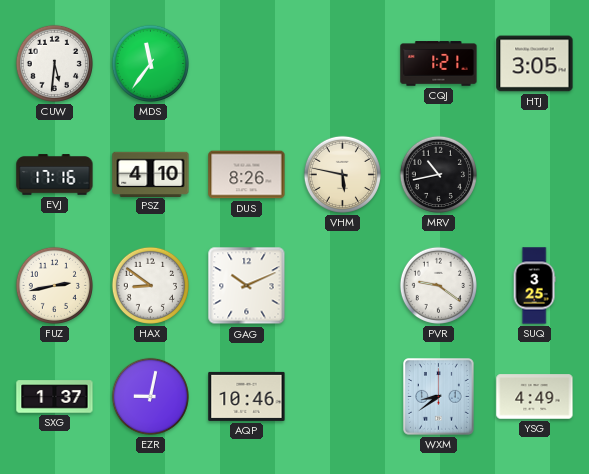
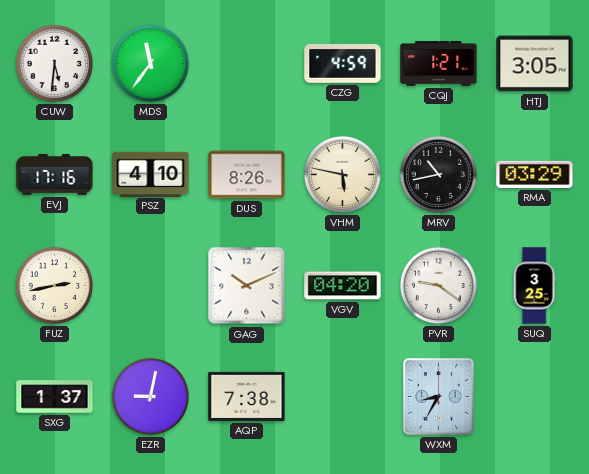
CZG: none -> 4:59
RMA: none -> 03:29
HAX: 8:51 -> none
VGV: none -> 04:20
AQP: 10:46 -> 7:38
WXM: 8:39 -> 8:35
YSG: 4:49 -> none
